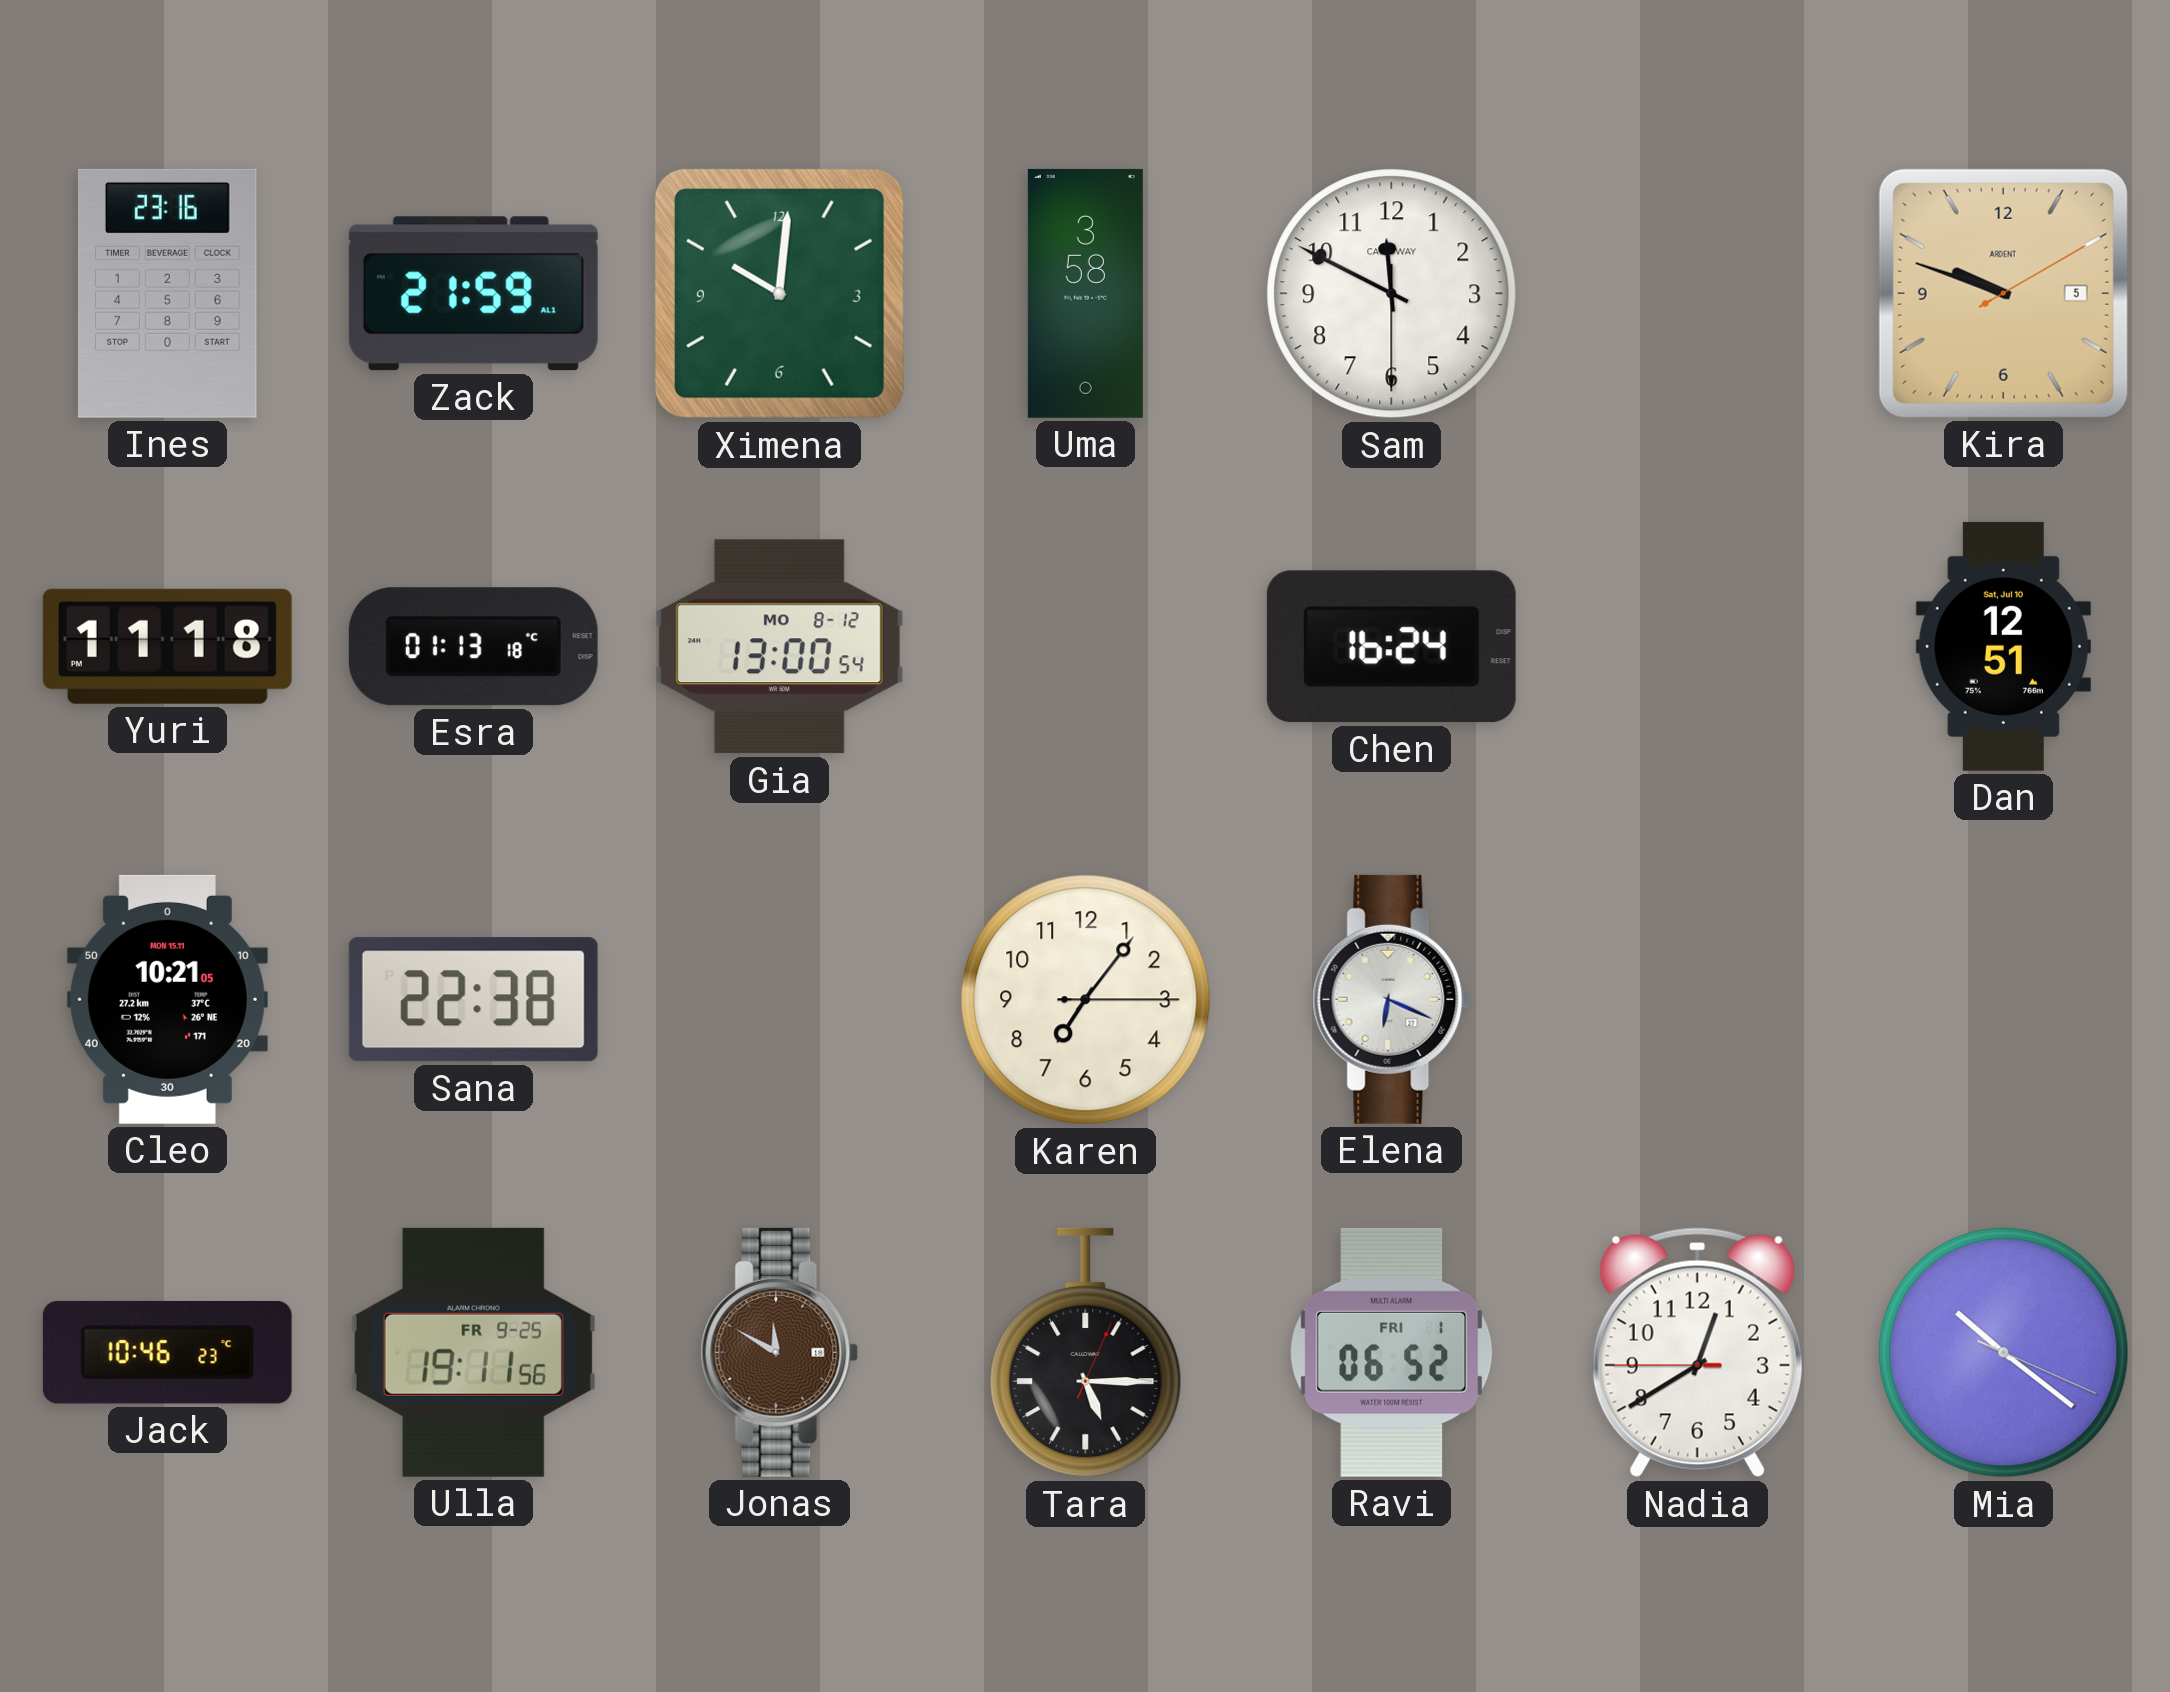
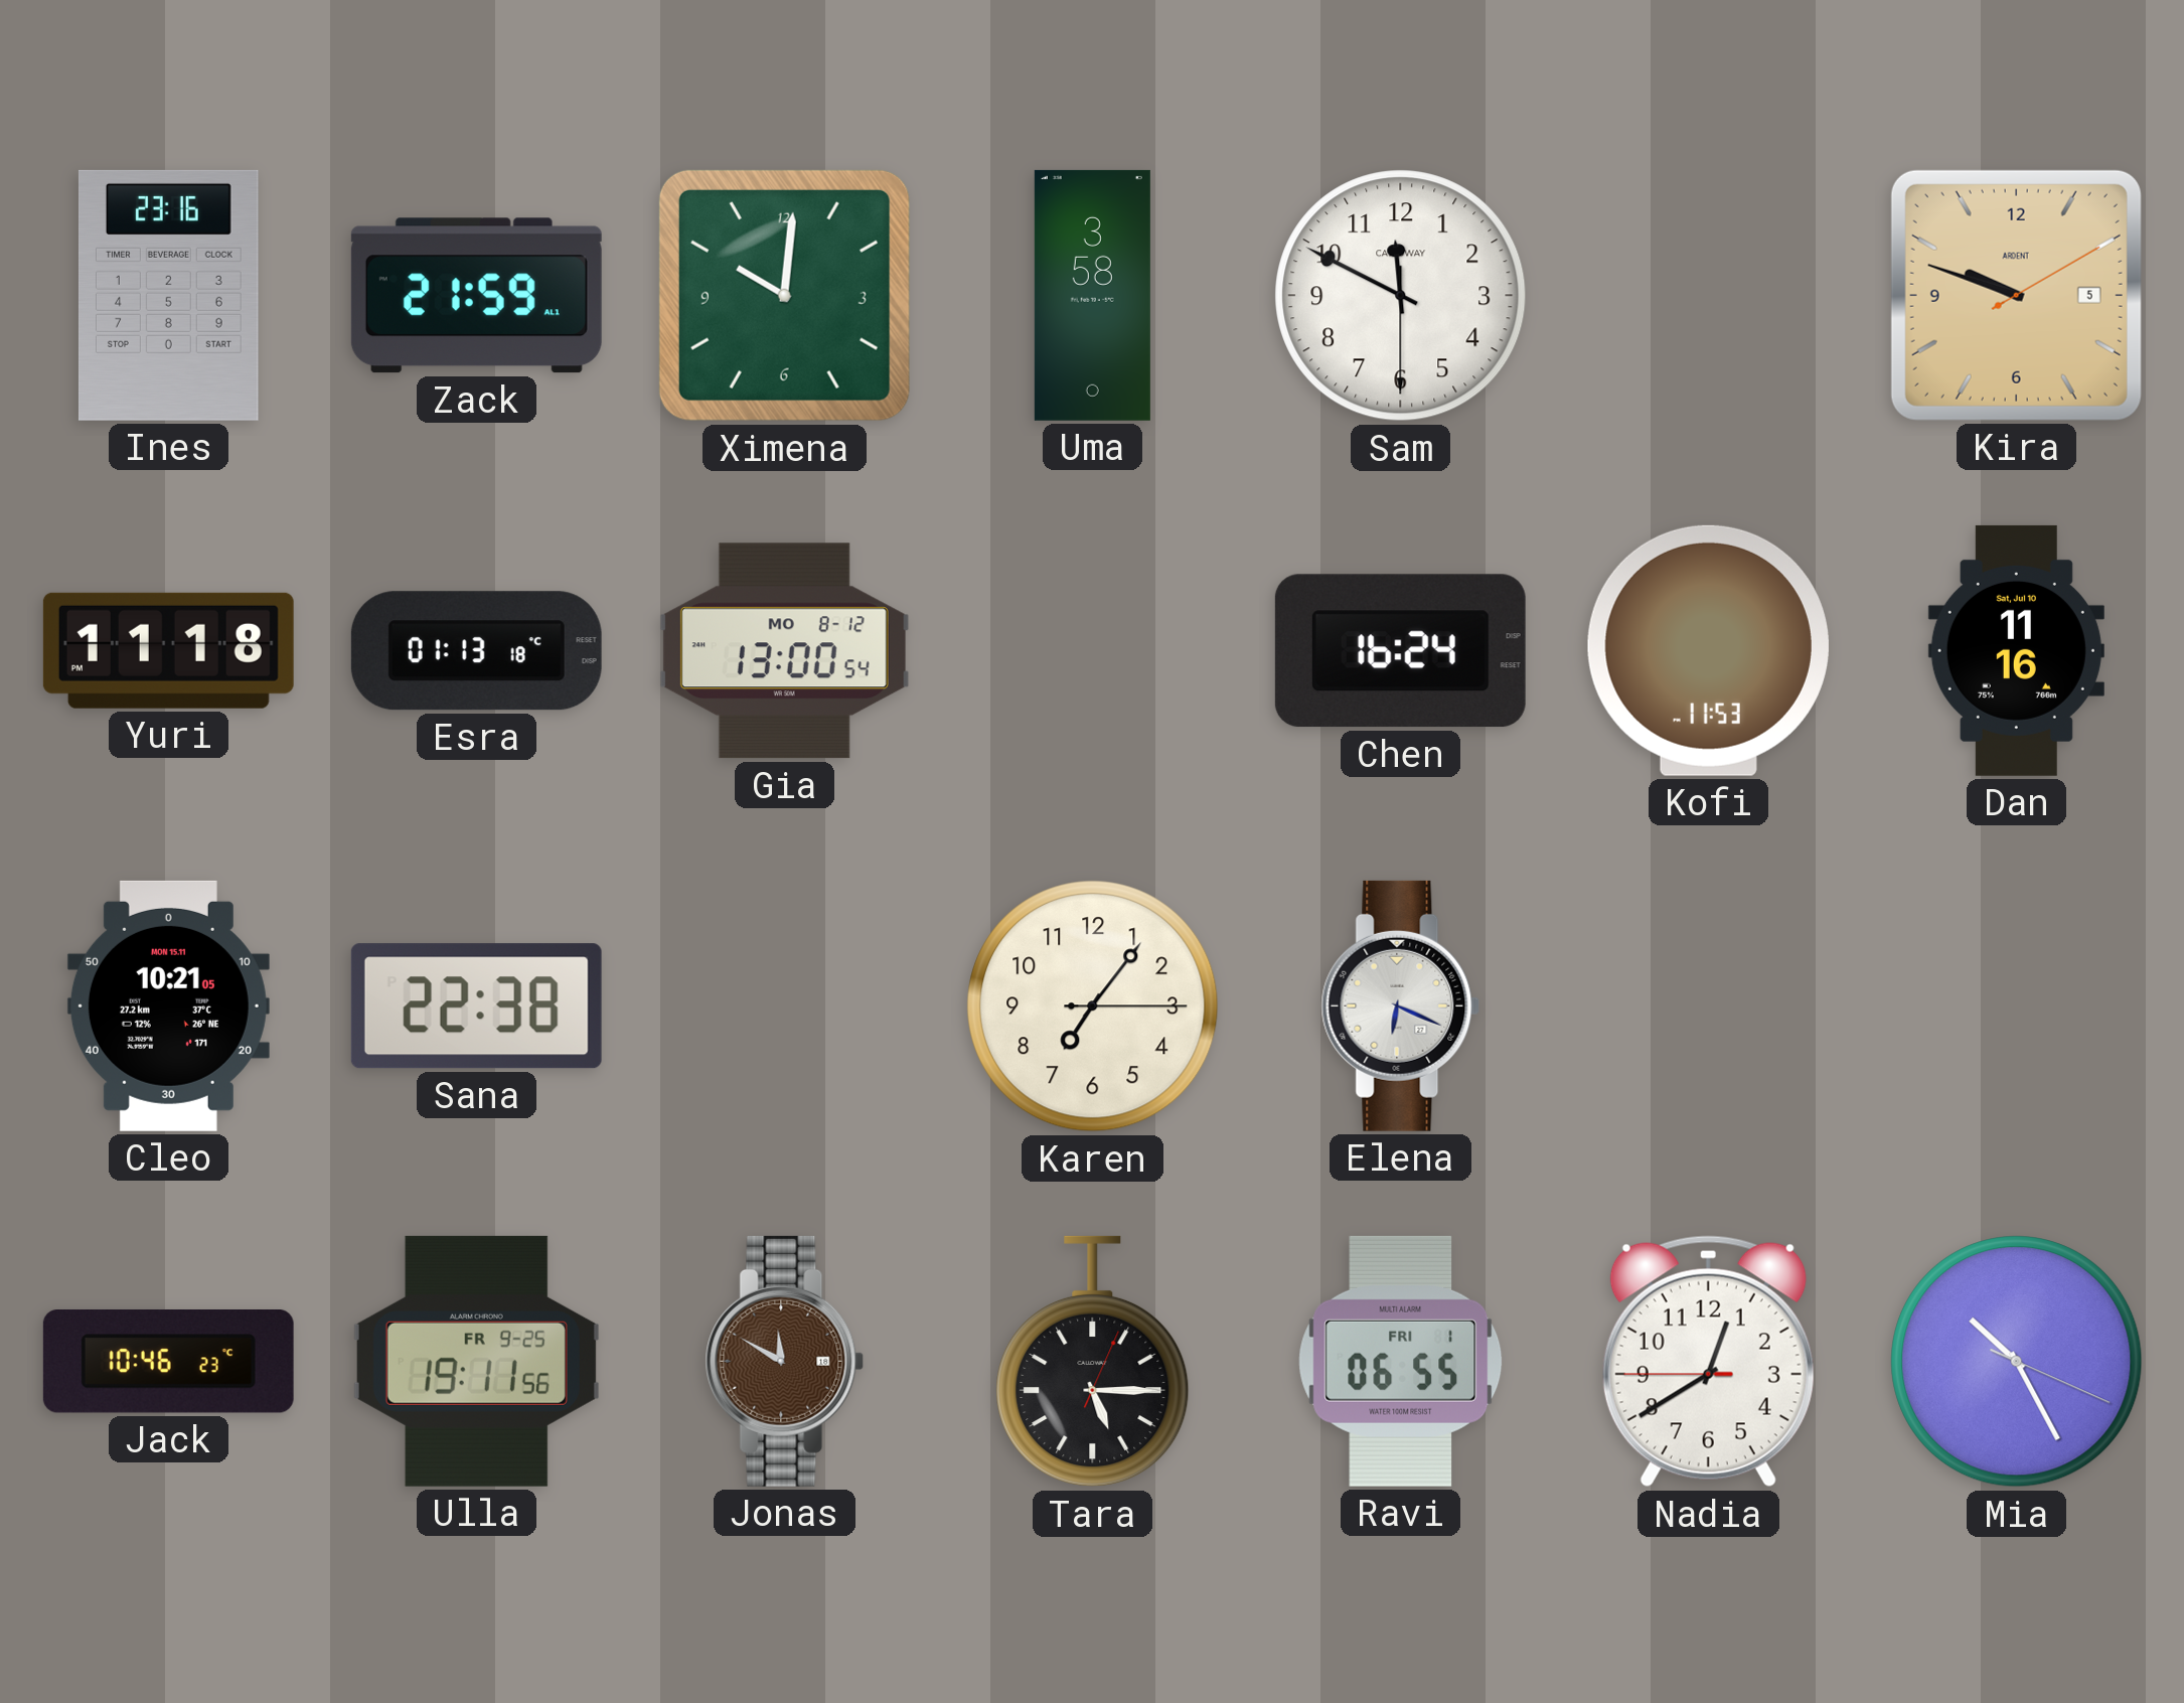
Kofi: none -> 11:53
Dan: 12:51 -> 11:16
Ravi: 06:52 -> 06:55
Mia: 10:21 -> 10:25
